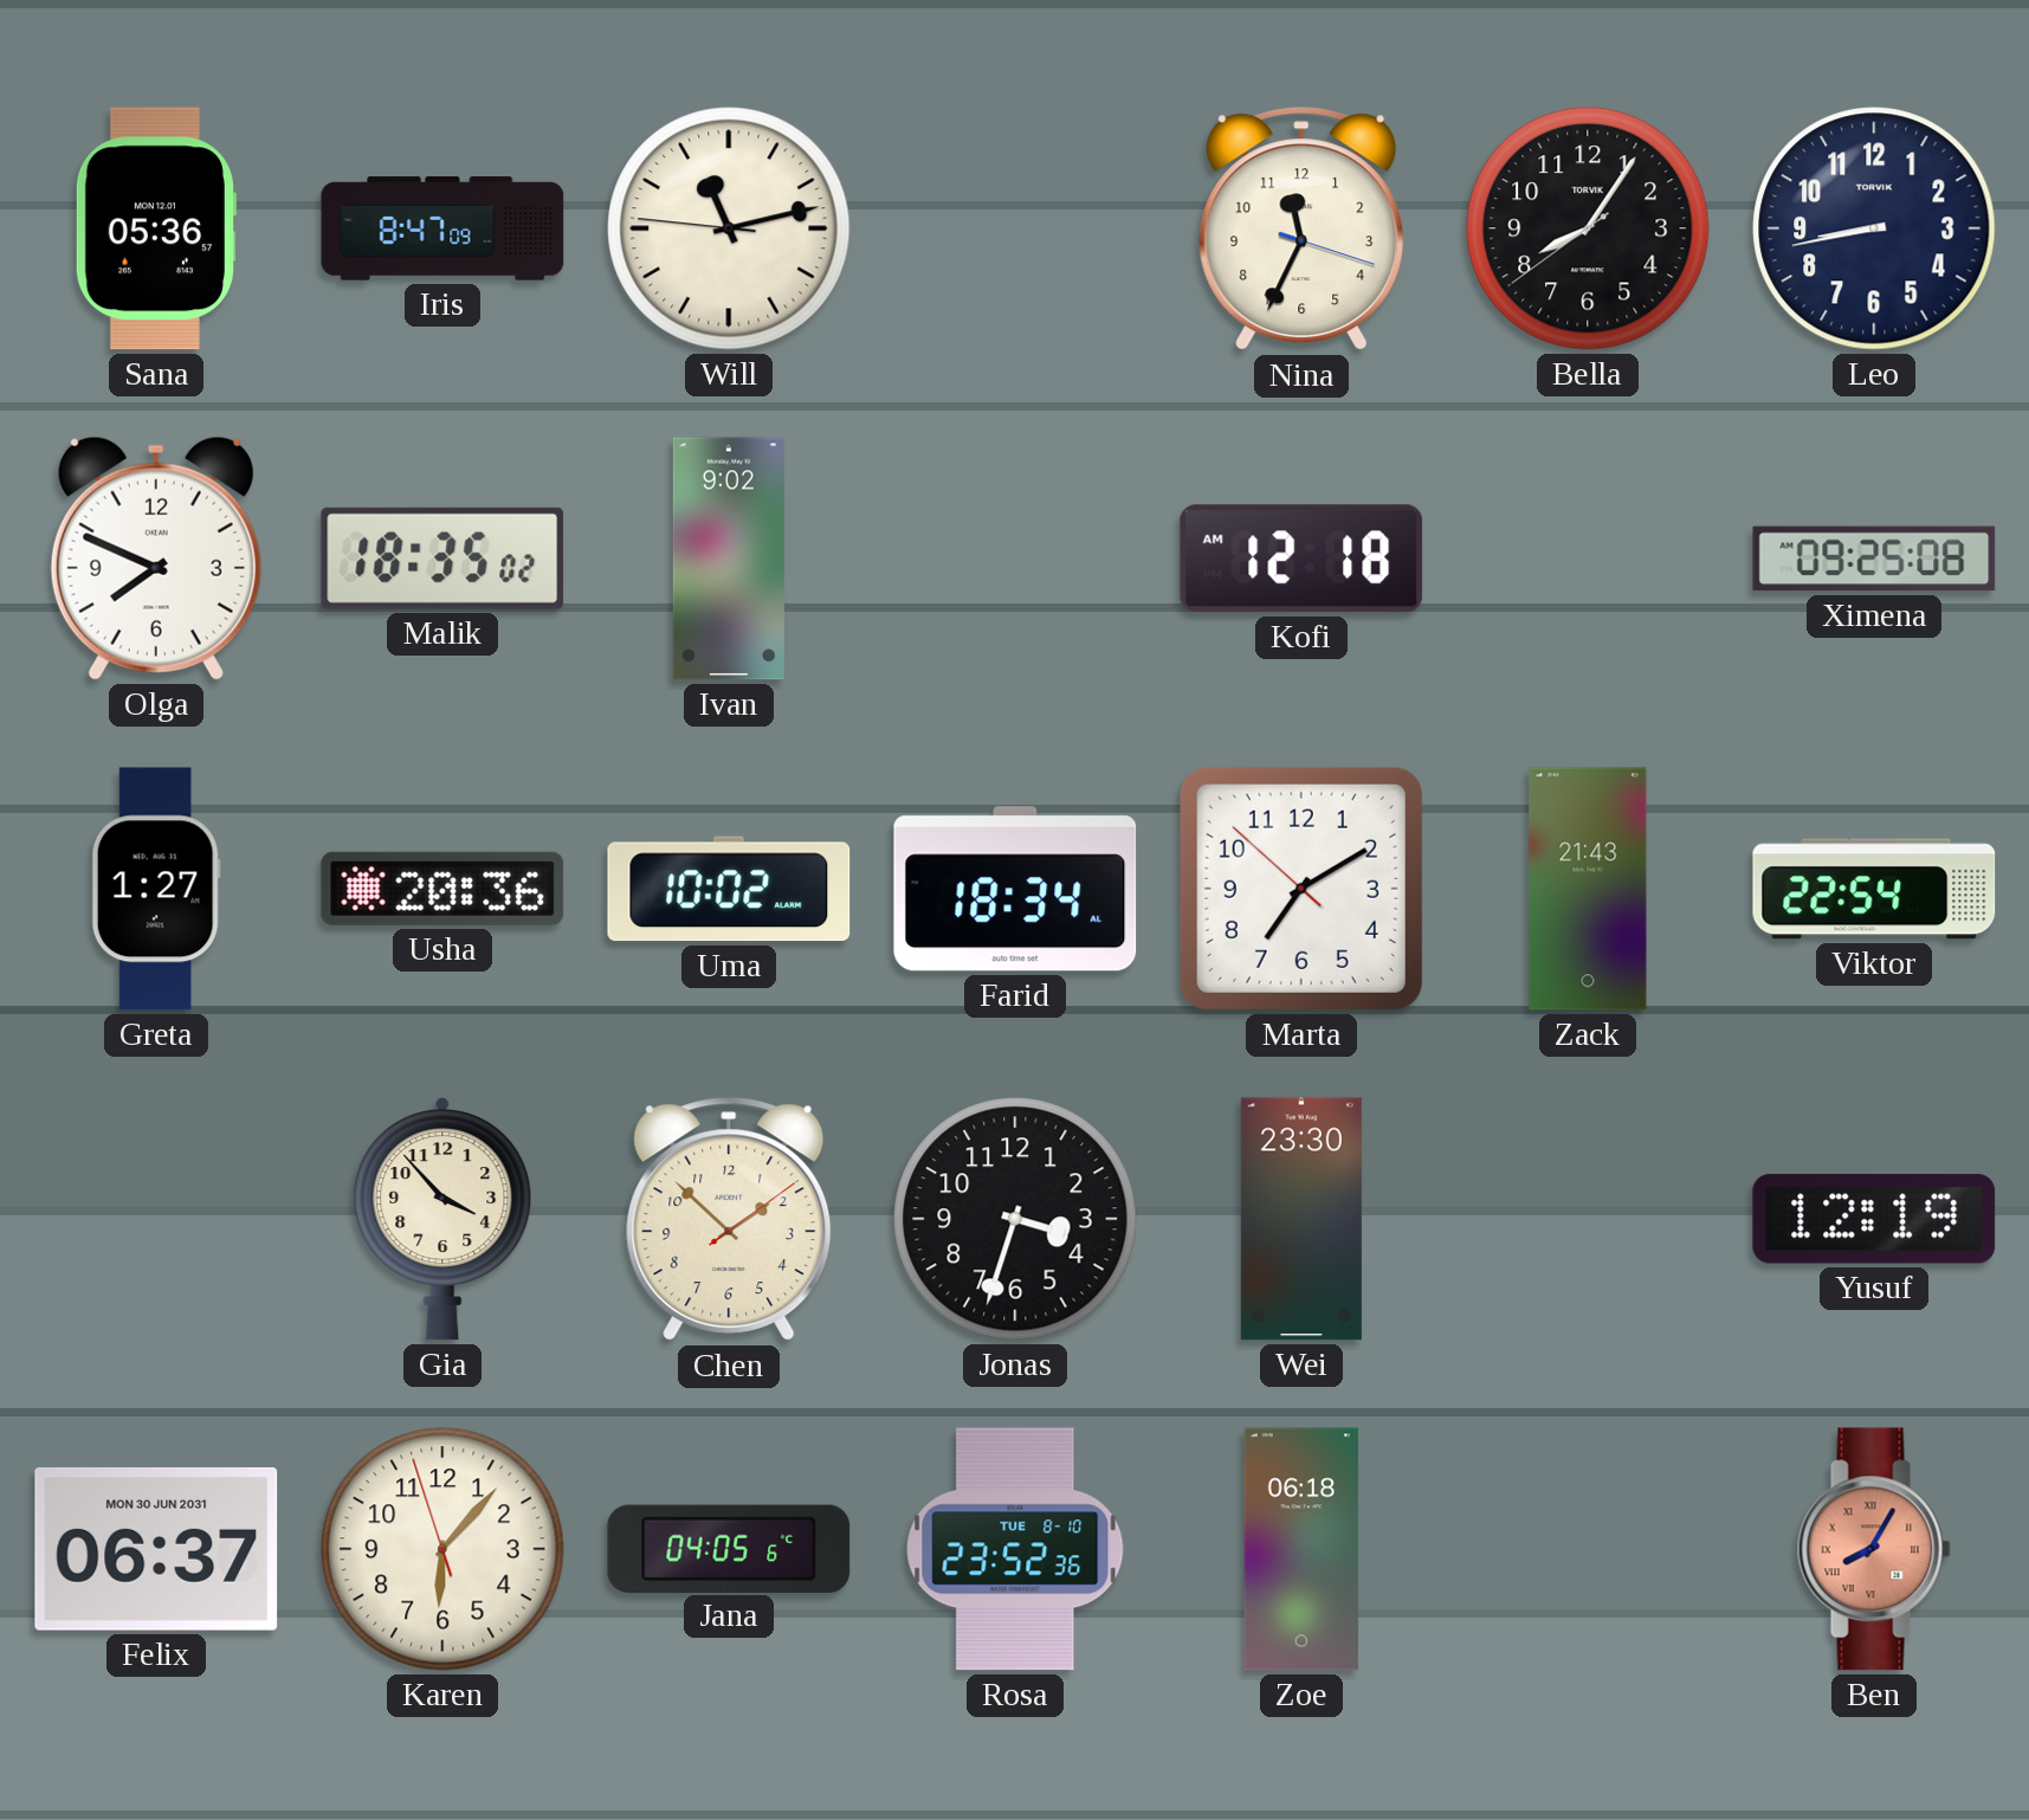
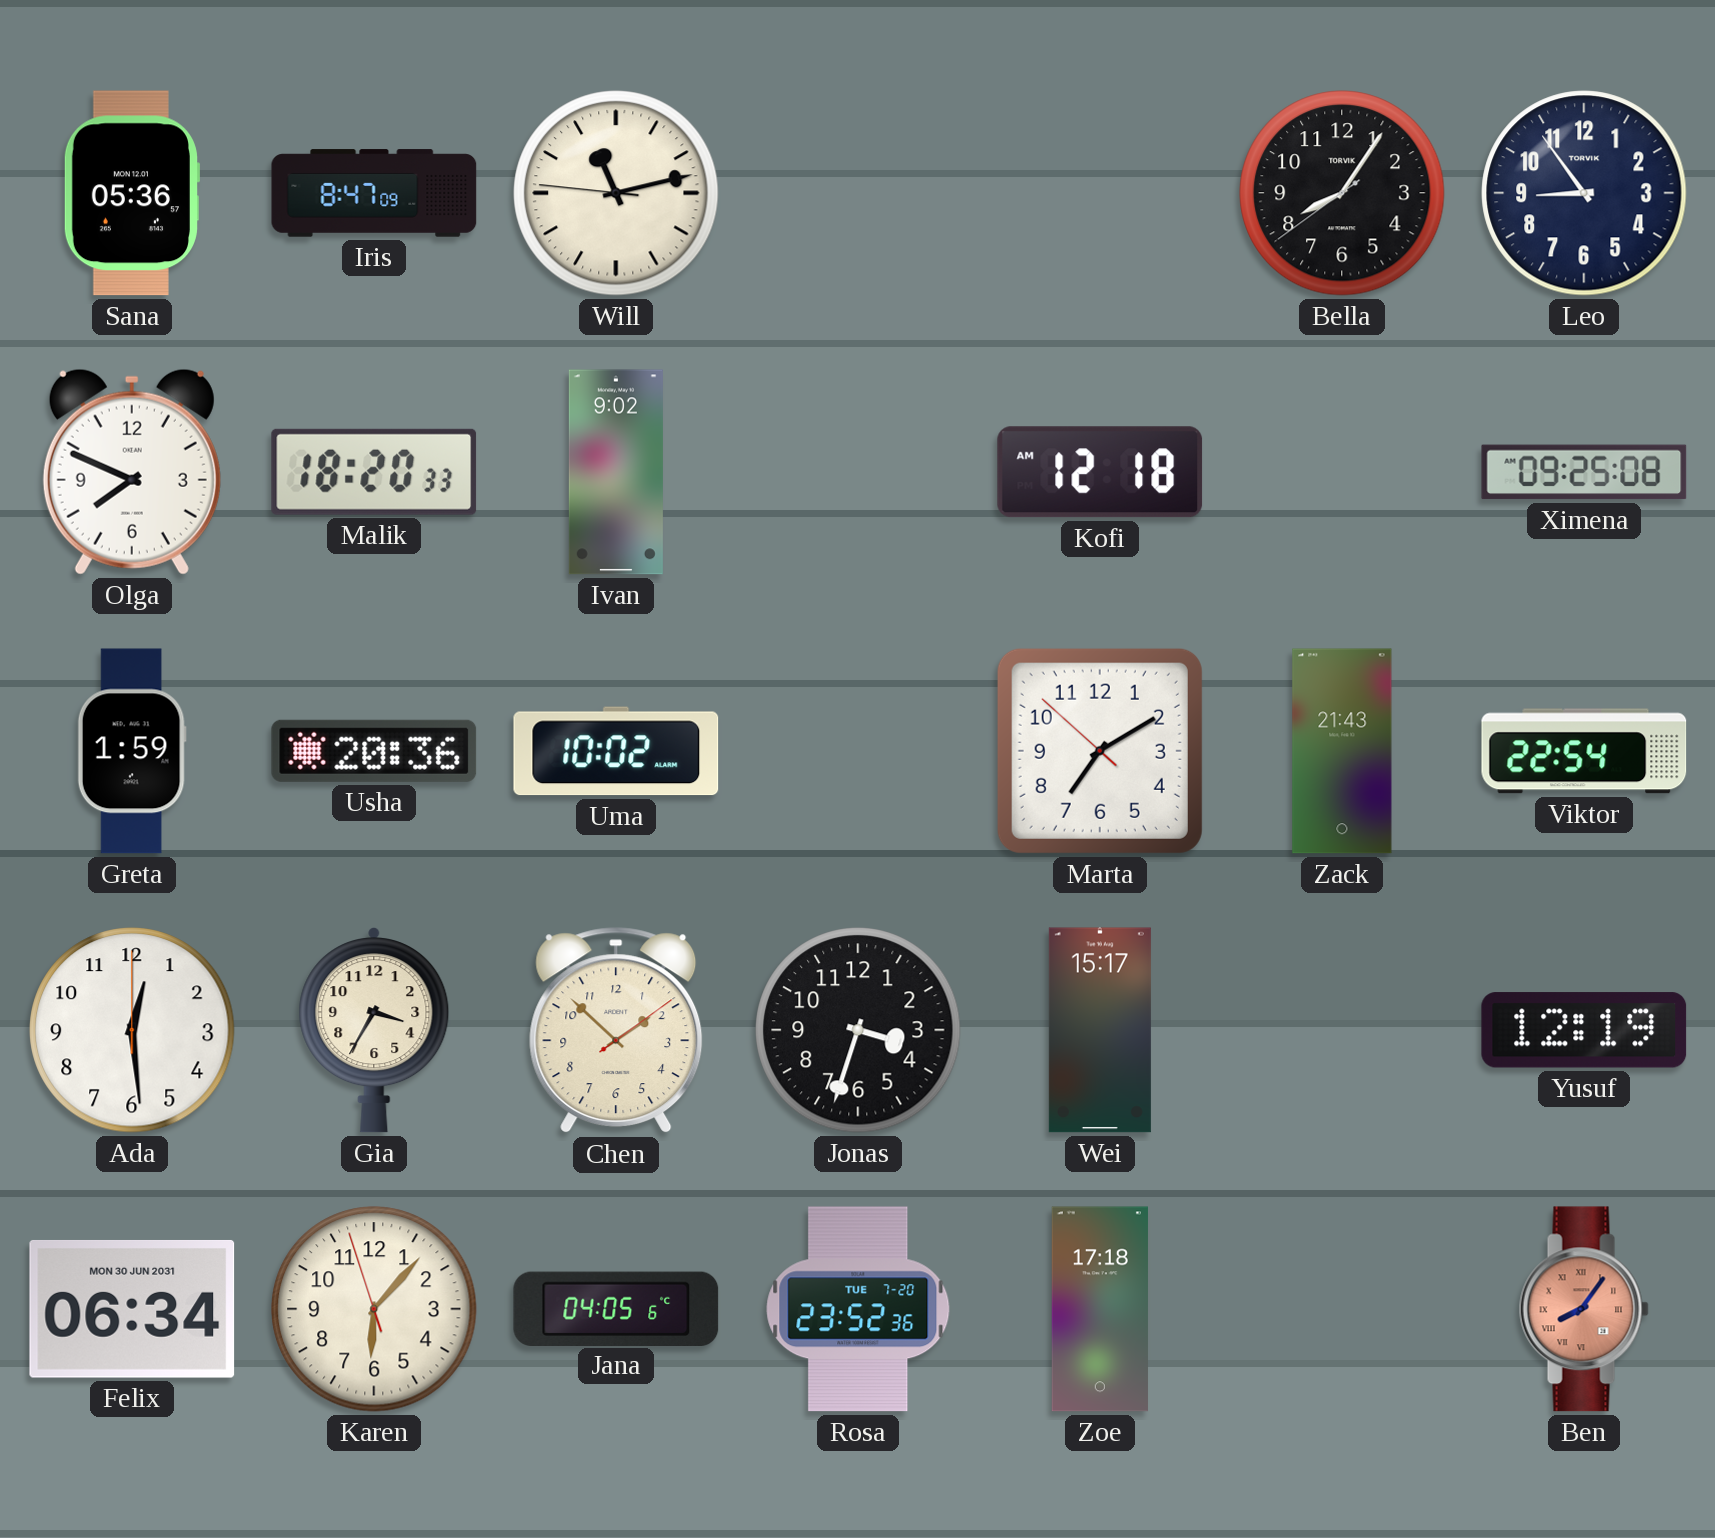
Nina: 11:34 -> none
Leo: 8:43 -> 8:54
Malik: 18:35 -> 18:20
Greta: 1:27 -> 1:59
Farid: 18:34 -> none
Ada: none -> 12:29
Gia: 3:53 -> 3:35
Wei: 23:30 -> 15:17
Felix: 06:37 -> 06:34
Rosa date: TUE 8-10 -> TUE 7-20
Zoe: 06:18 -> 17:18
Ben: 8:05 -> 8:06
